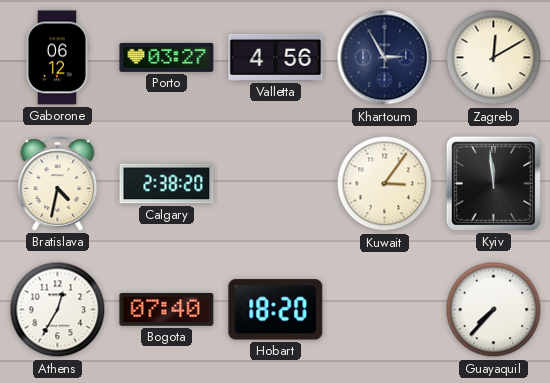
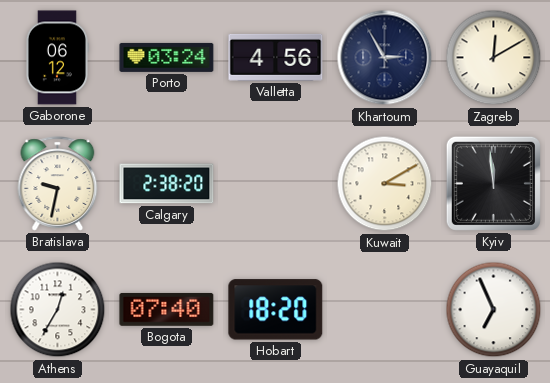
Porto: 03:27 -> 03:24
Bratislava: 4:32 -> 9:32
Kuwait: 3:06 -> 3:10
Guayaquil: 7:37 -> 6:56
